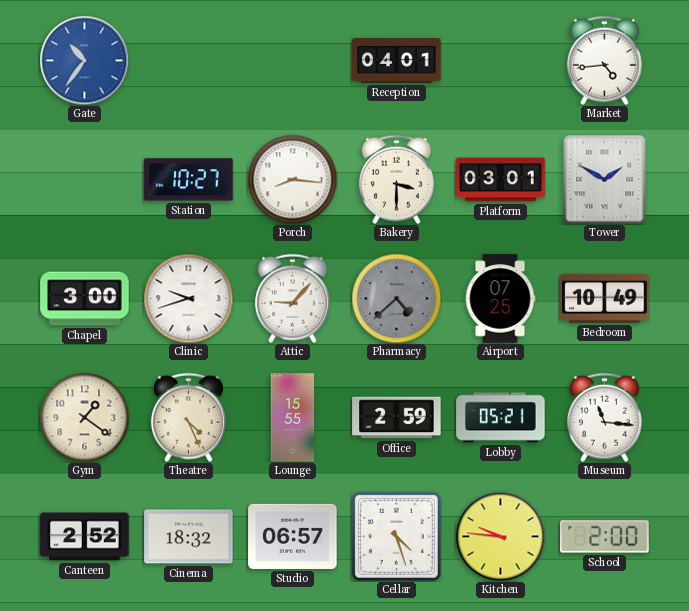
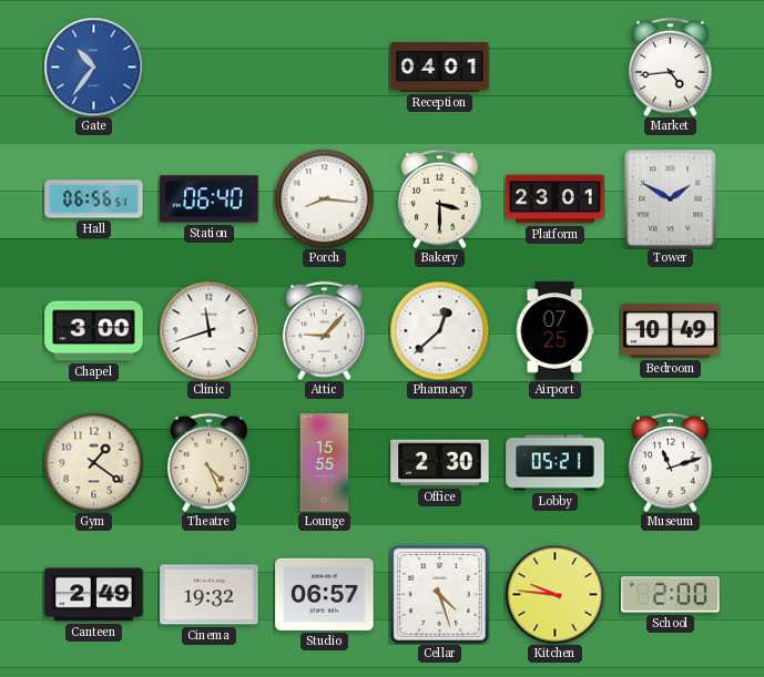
Hall: none -> 06:56
Station: 10:27 -> 06:40
Platform: 03:01 -> 23:01
Clinic: 9:42 -> 11:42
Pharmacy: 4:38 -> 12:38
Pharmacy dial: grey -> white
Office: 2:59 -> 2:30
Museum: 11:16 -> 11:12
Canteen: 2:52 -> 2:49
Cinema: 18:32 -> 19:32
